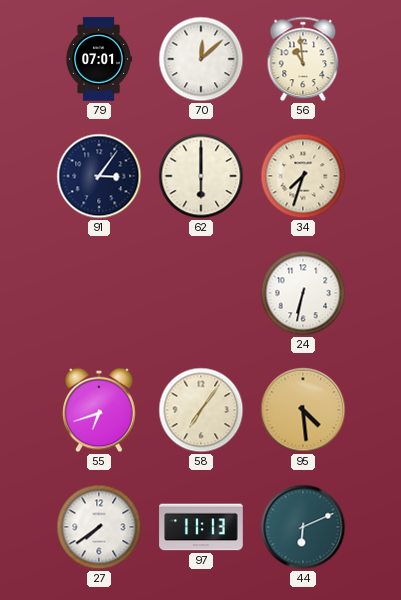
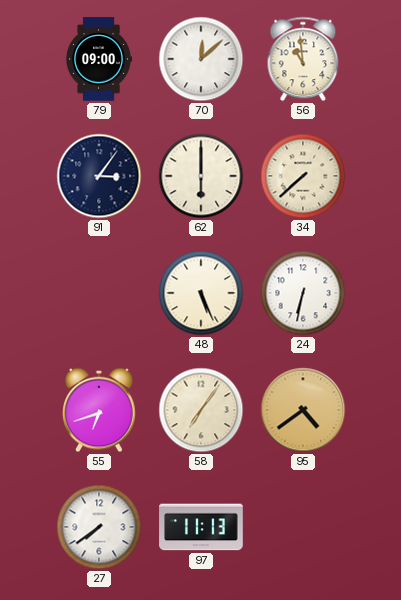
79: 07:01 -> 09:00
34: 7:33 -> 7:38
48: none -> 5:26
95: 4:29 -> 4:39
44: 6:11 -> none
